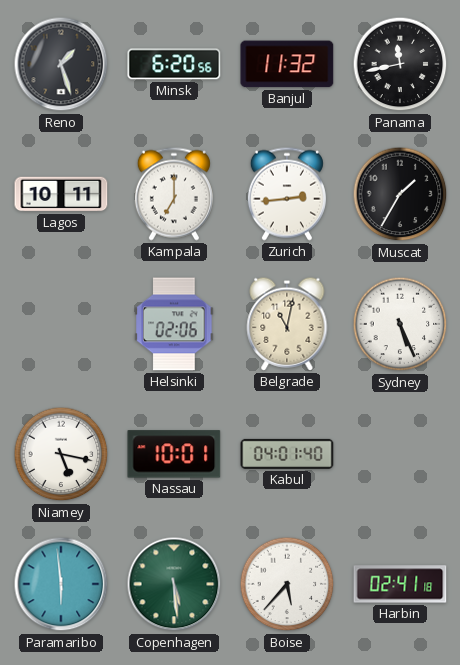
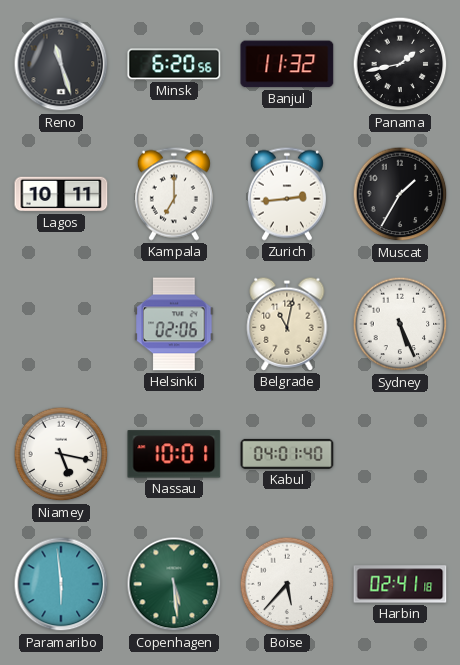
Reno: 1:27 -> 11:27
Panama: 11:43 -> 1:43
